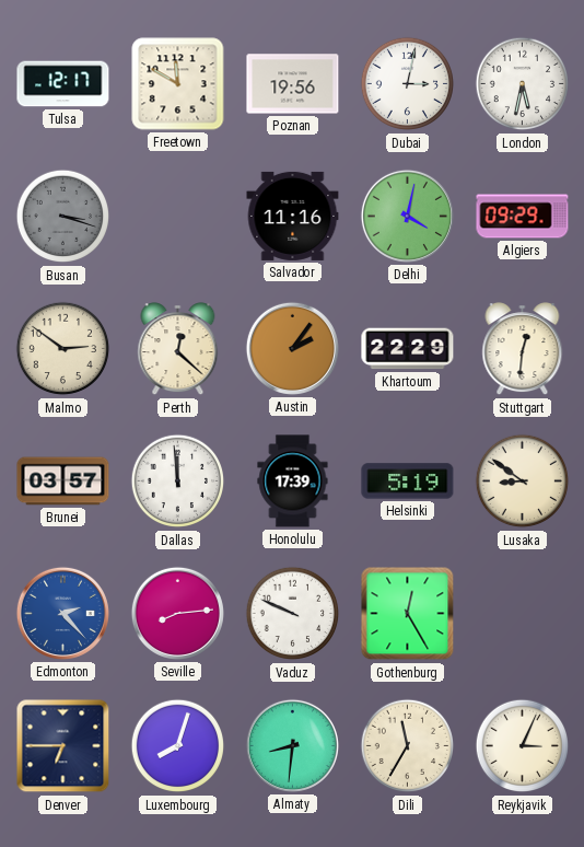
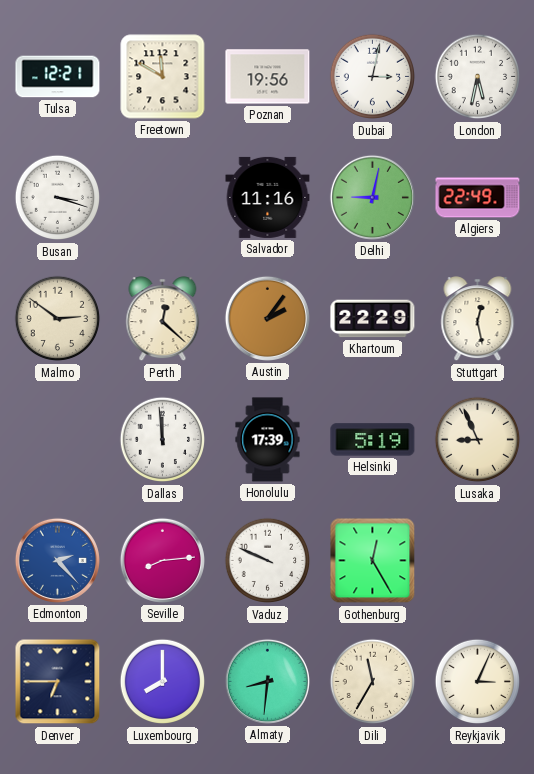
Tulsa: 12:17 -> 12:21
Busan dial: grey -> white
Delhi: 4:02 -> 9:02
Algiers: 09:29 -> 22:49
Stuttgart: 12:31 -> 12:28
Brunei: 03:57 -> none
Lusaka: 8:51 -> 8:56
Luxembourg: 8:03 -> 8:00
